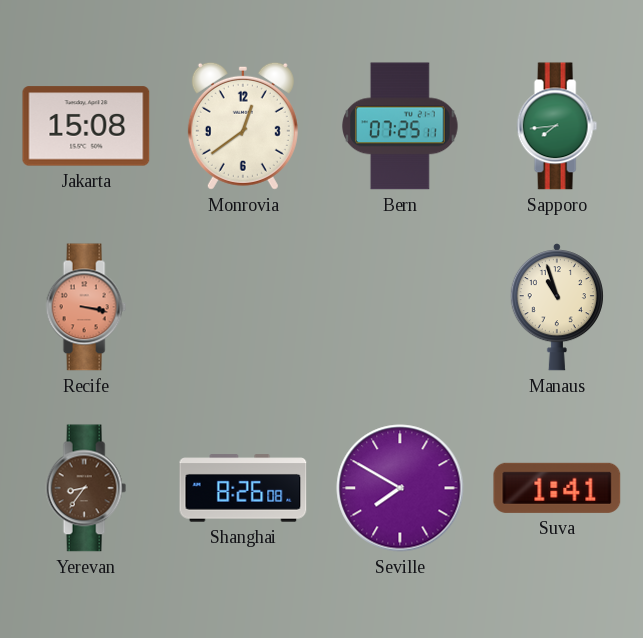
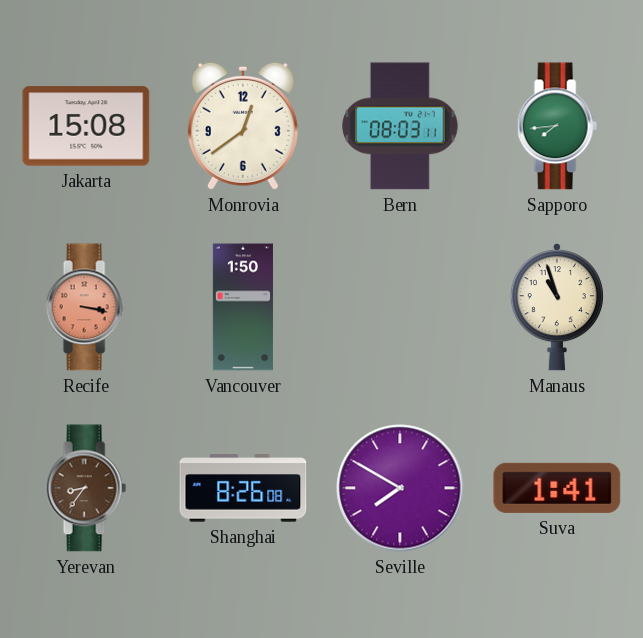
Bern: 07:25 -> 08:03
Vancouver: none -> 1:50
